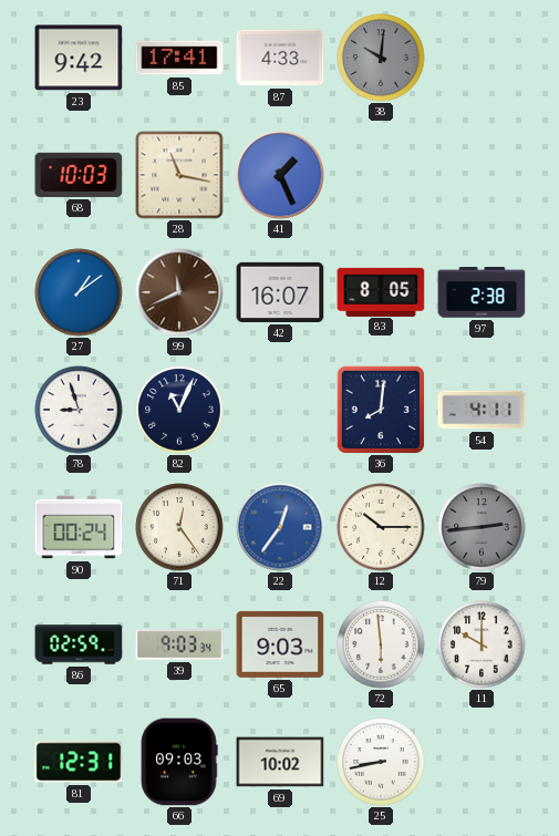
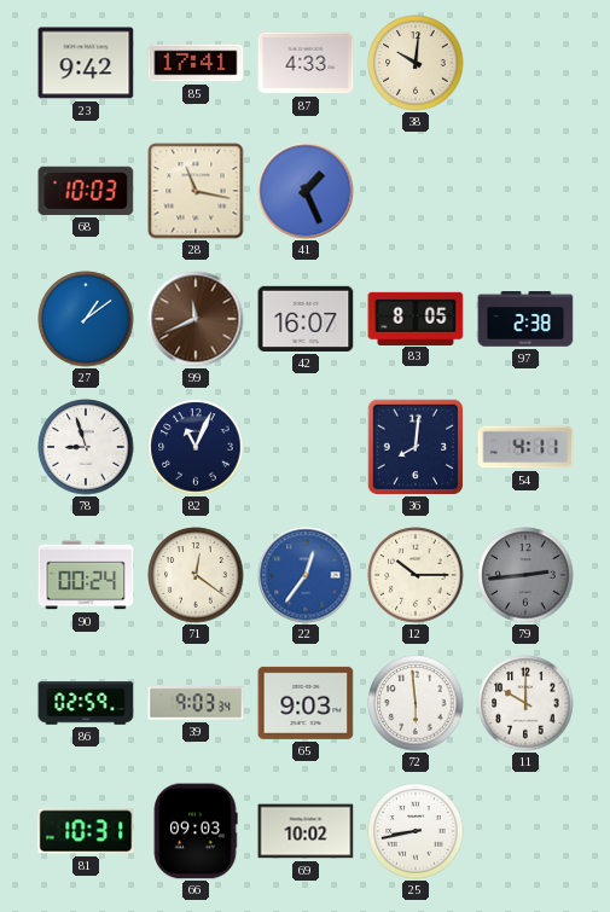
38 dial: grey -> cream
71: 12:24 -> 12:21
81: 12:31 -> 10:31
